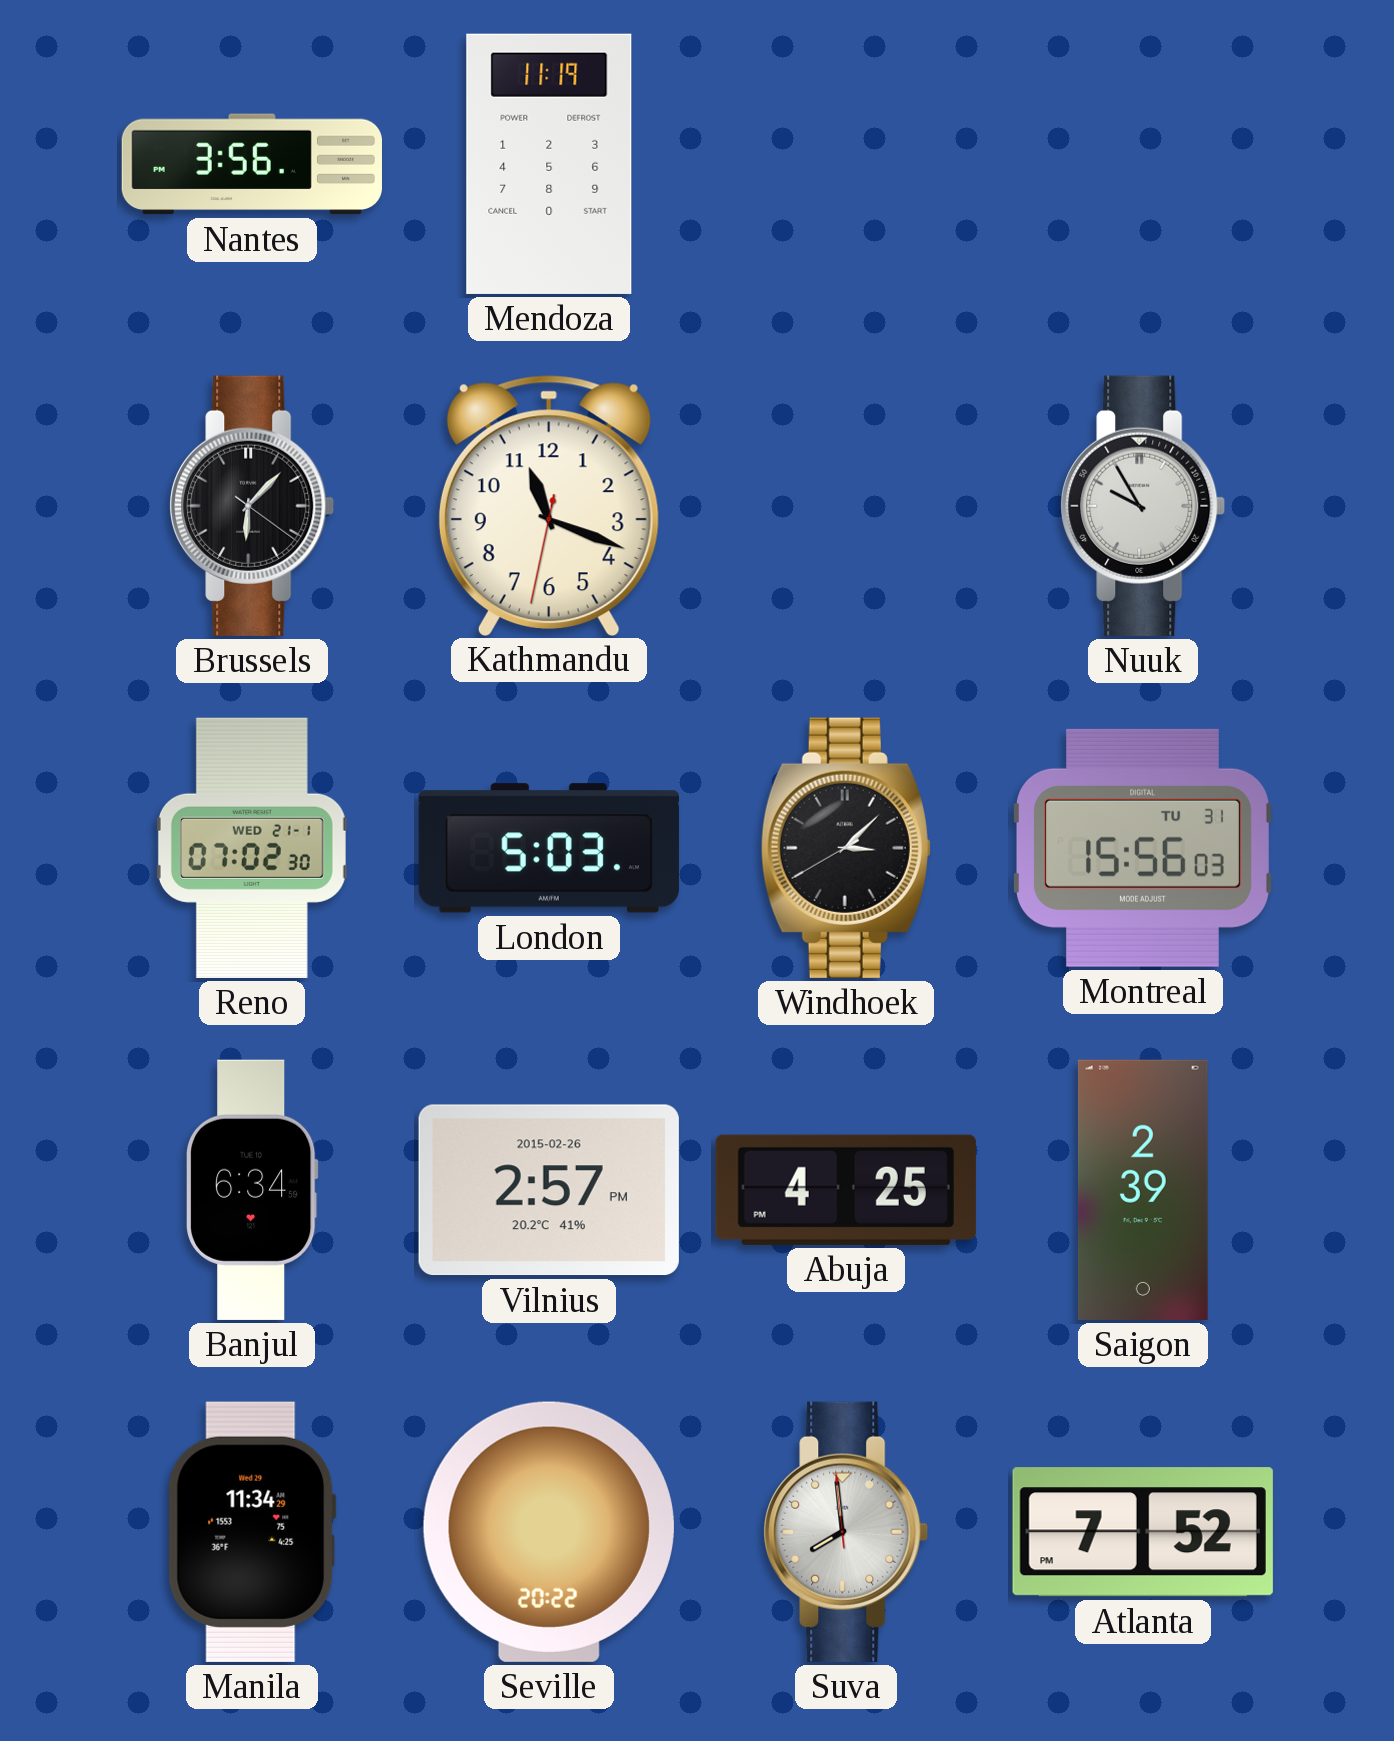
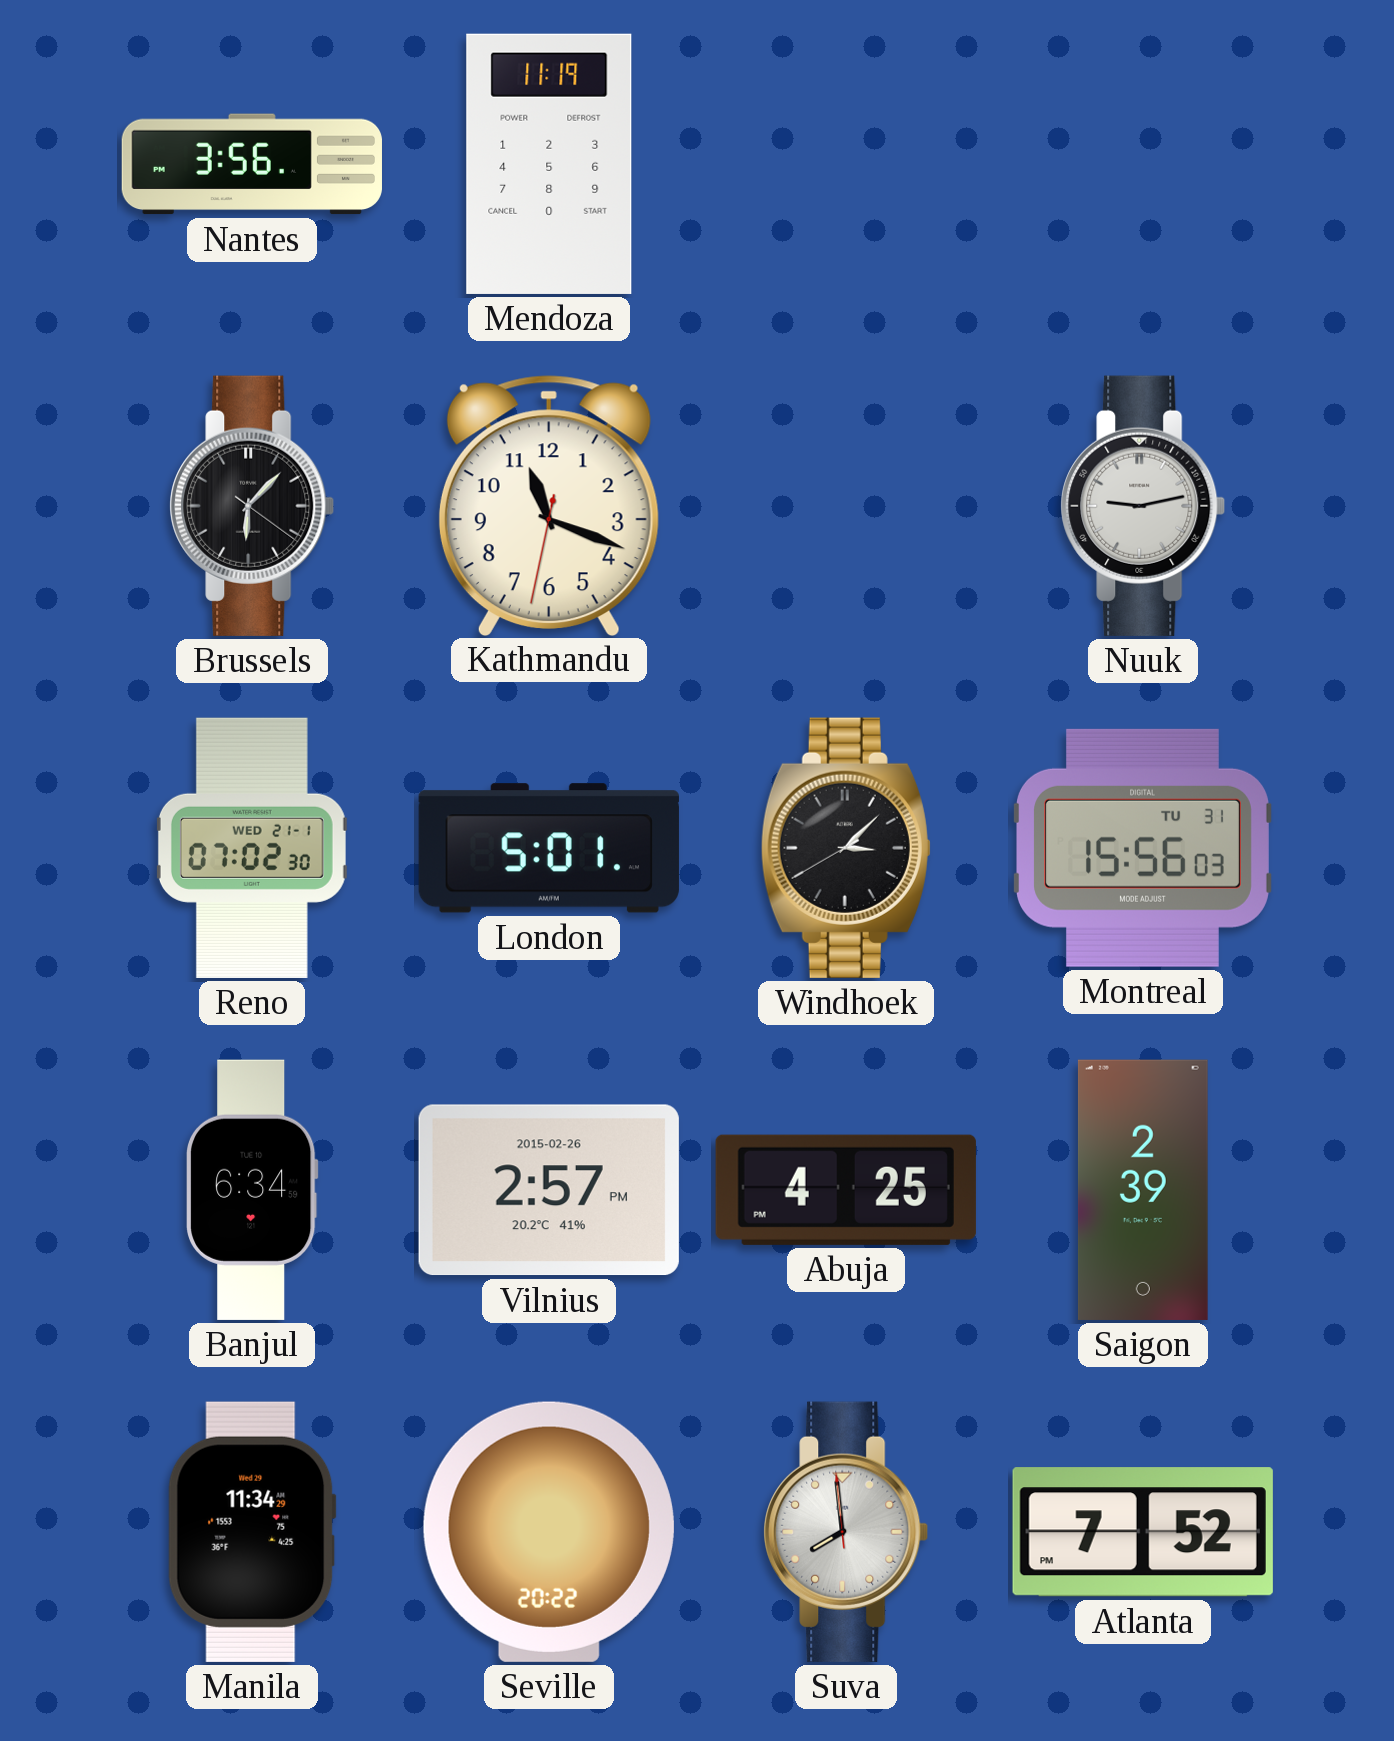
Nuuk: 9:55 -> 9:13
London: 5:03 -> 5:01
